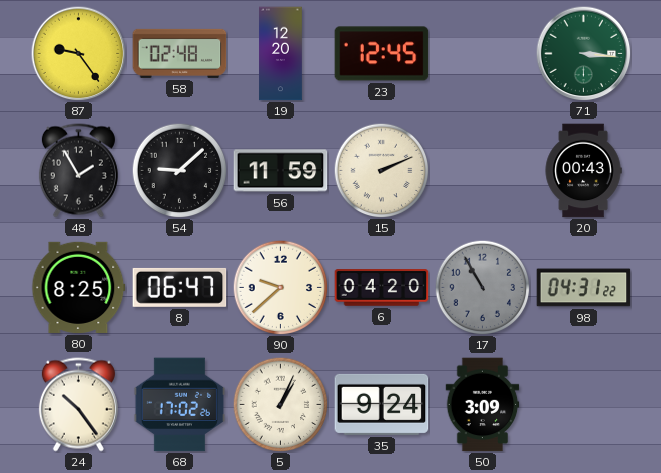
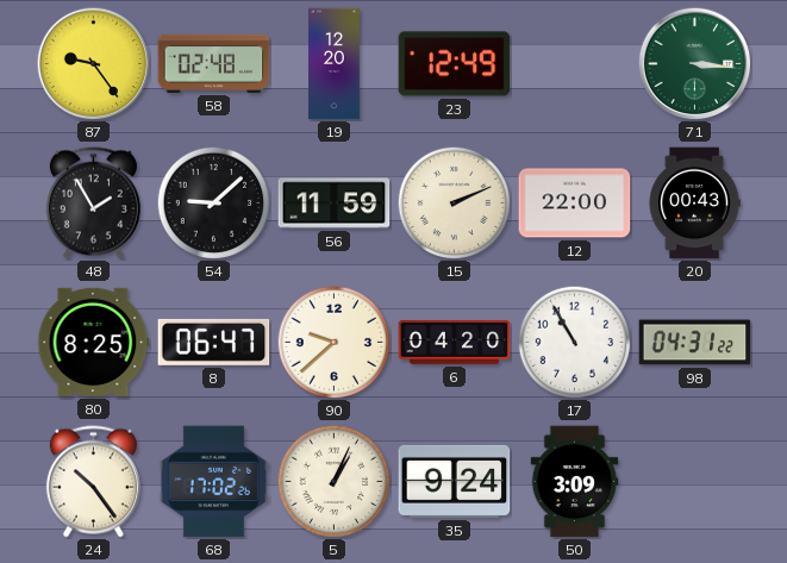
23: 12:45 -> 12:49
12: none -> 22:00
17 dial: grey -> white
